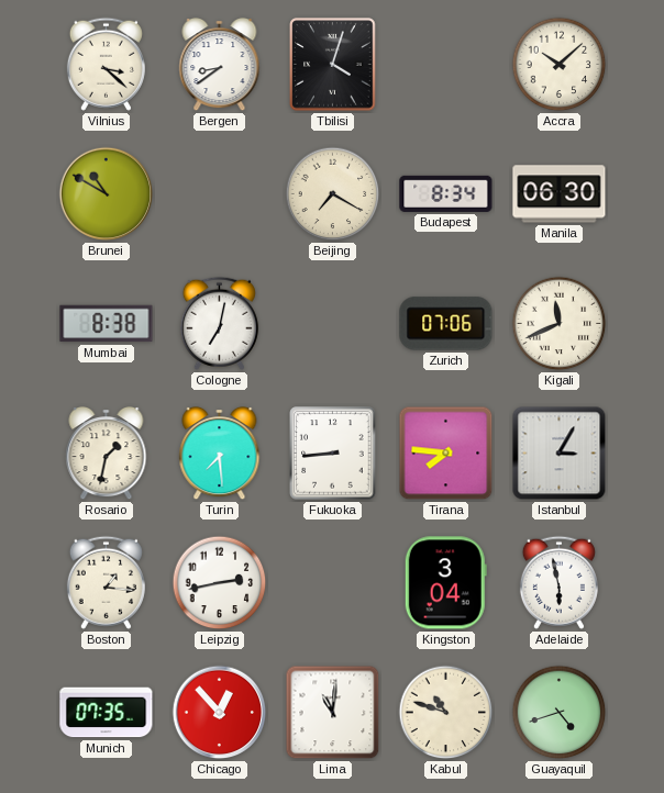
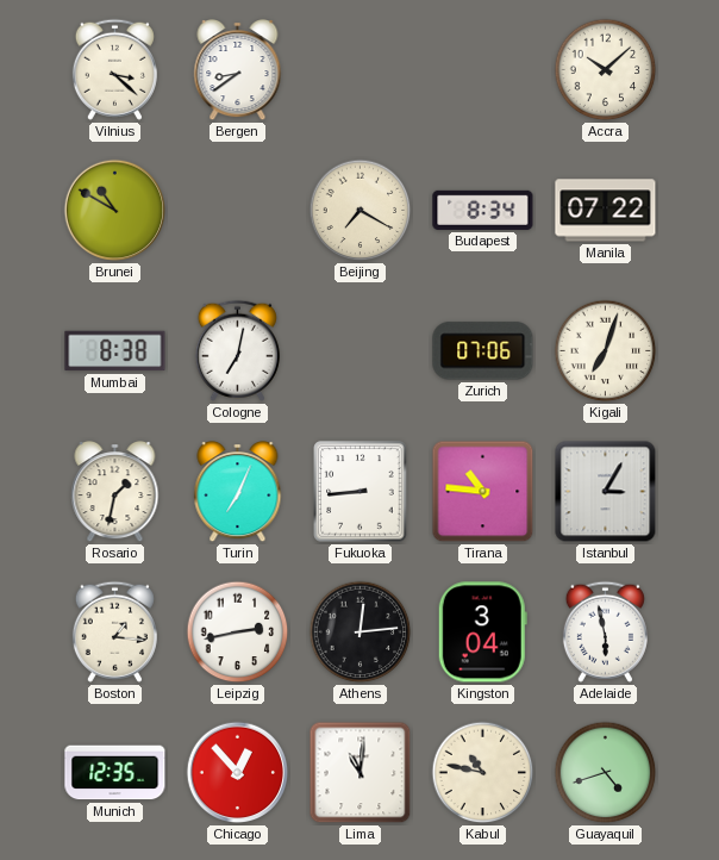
Tbilisi: 4:03 -> none
Manila: 06:30 -> 07:22
Kigali: 11:41 -> 7:03
Turin: 7:29 -> 7:04
Tirana: 7:46 -> 10:46
Athens: none -> 12:14
Munich: 07:35 -> 12:35
Kabul: 10:48 -> 10:47
